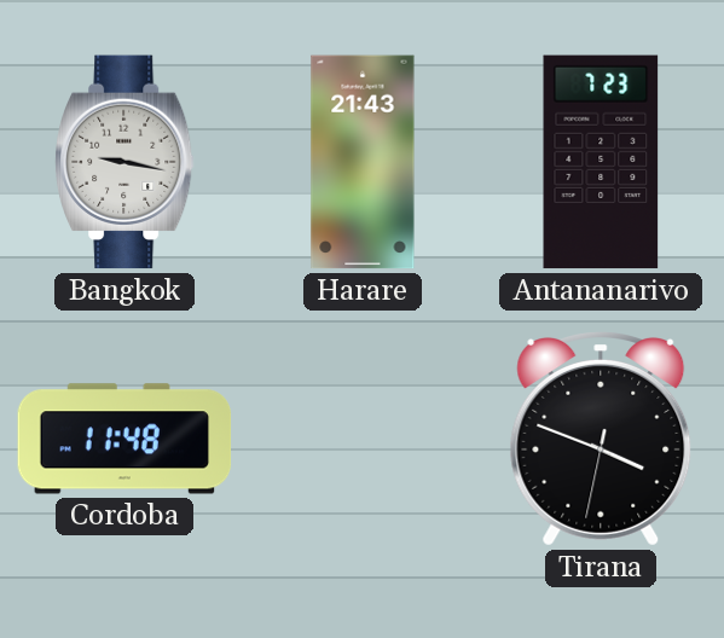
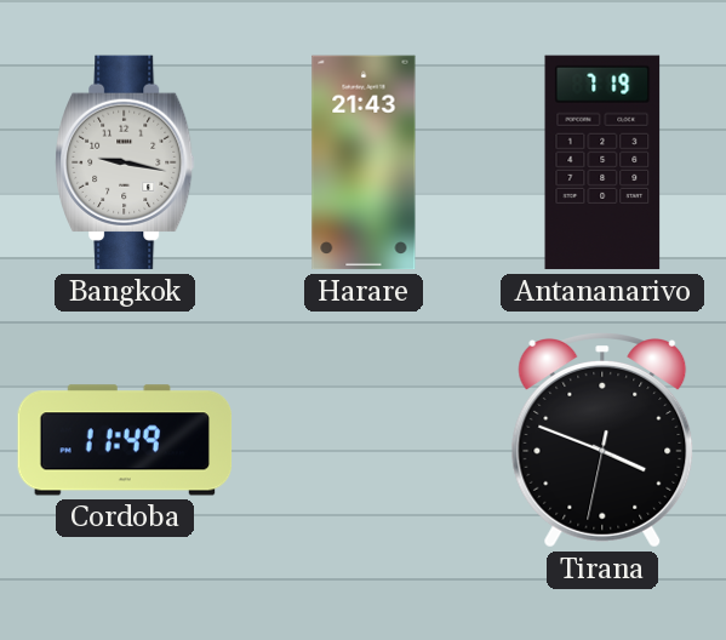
Antananarivo: 7:23 -> 7:19
Cordoba: 11:48 -> 11:49
